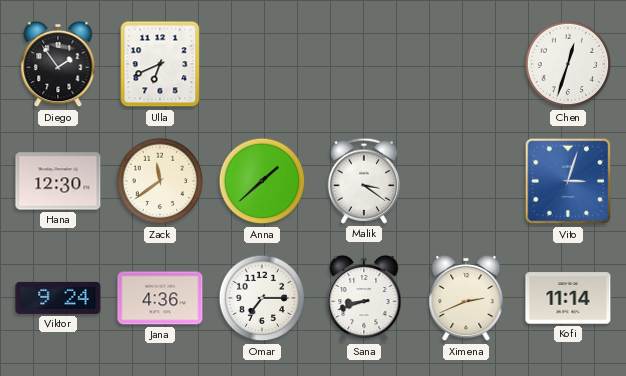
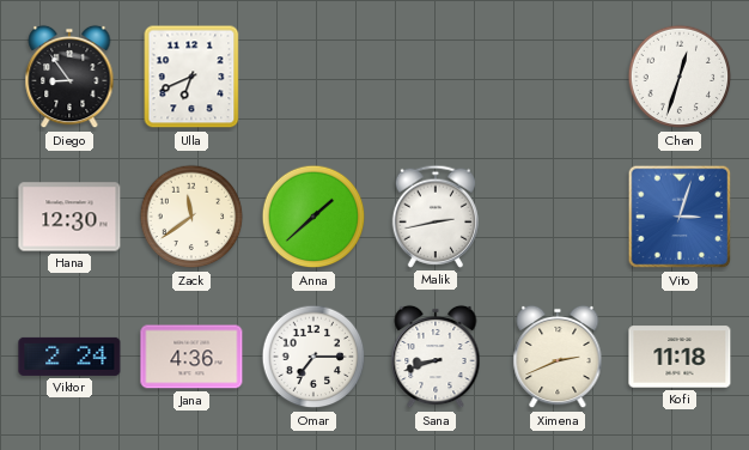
Diego: 1:54 -> 8:54
Malik: 3:21 -> 2:43
Viktor: 9:24 -> 2:24
Kofi: 11:14 -> 11:18
